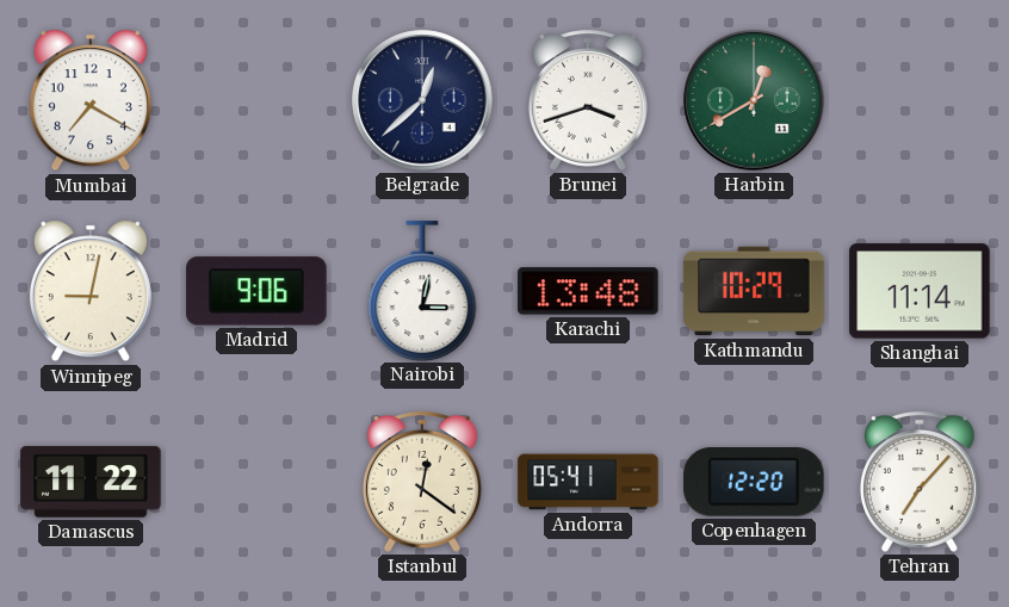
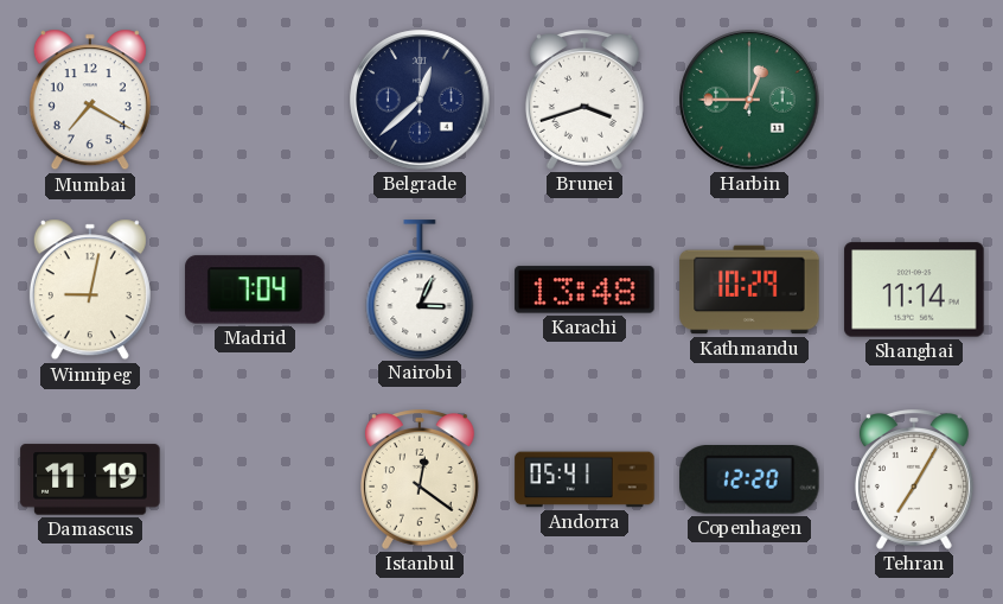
Harbin: 12:40 -> 12:45
Madrid: 9:06 -> 7:04
Nairobi: 3:02 -> 3:04
Damascus: 11:22 -> 11:19
Tehran: 7:07 -> 7:05
